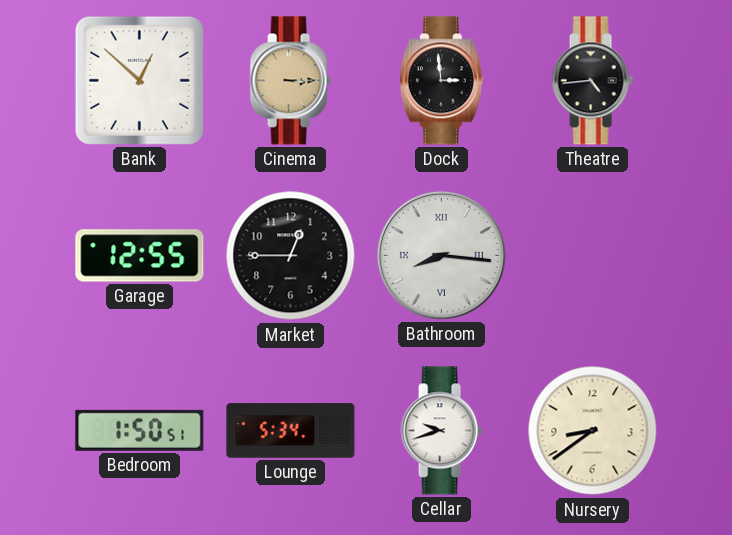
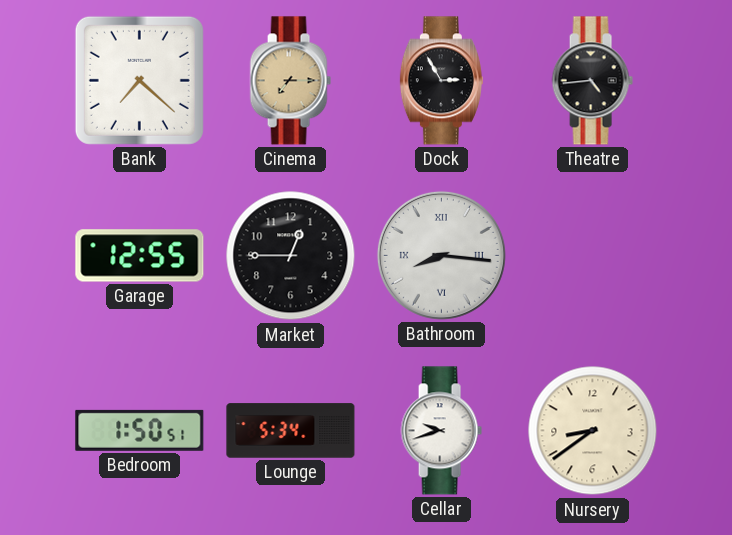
Bank: 12:52 -> 7:22
Cinema: 3:15 -> 7:15
Dock: 2:59 -> 2:55
